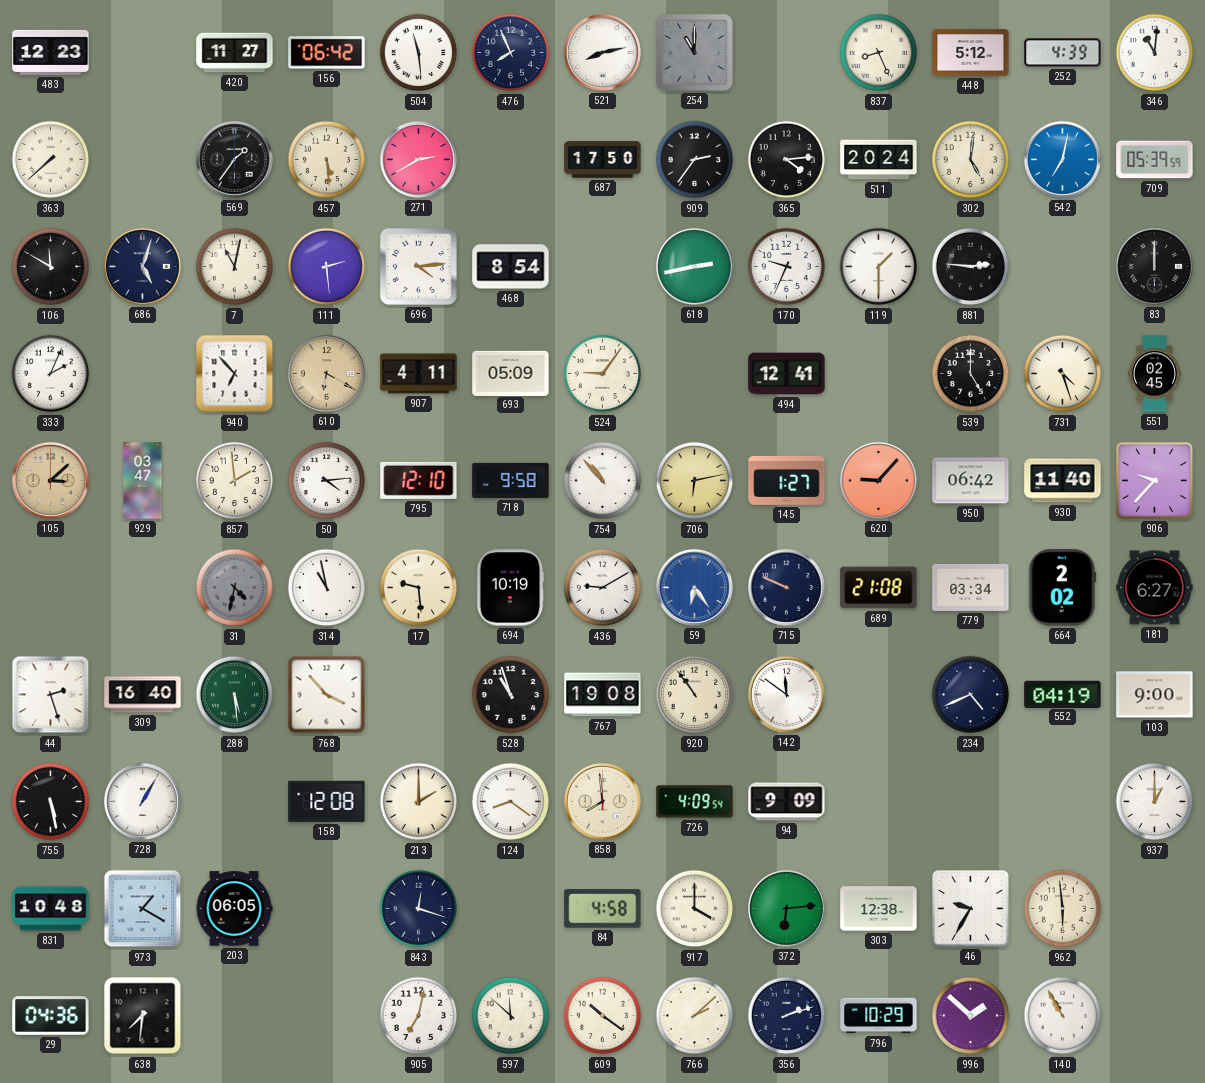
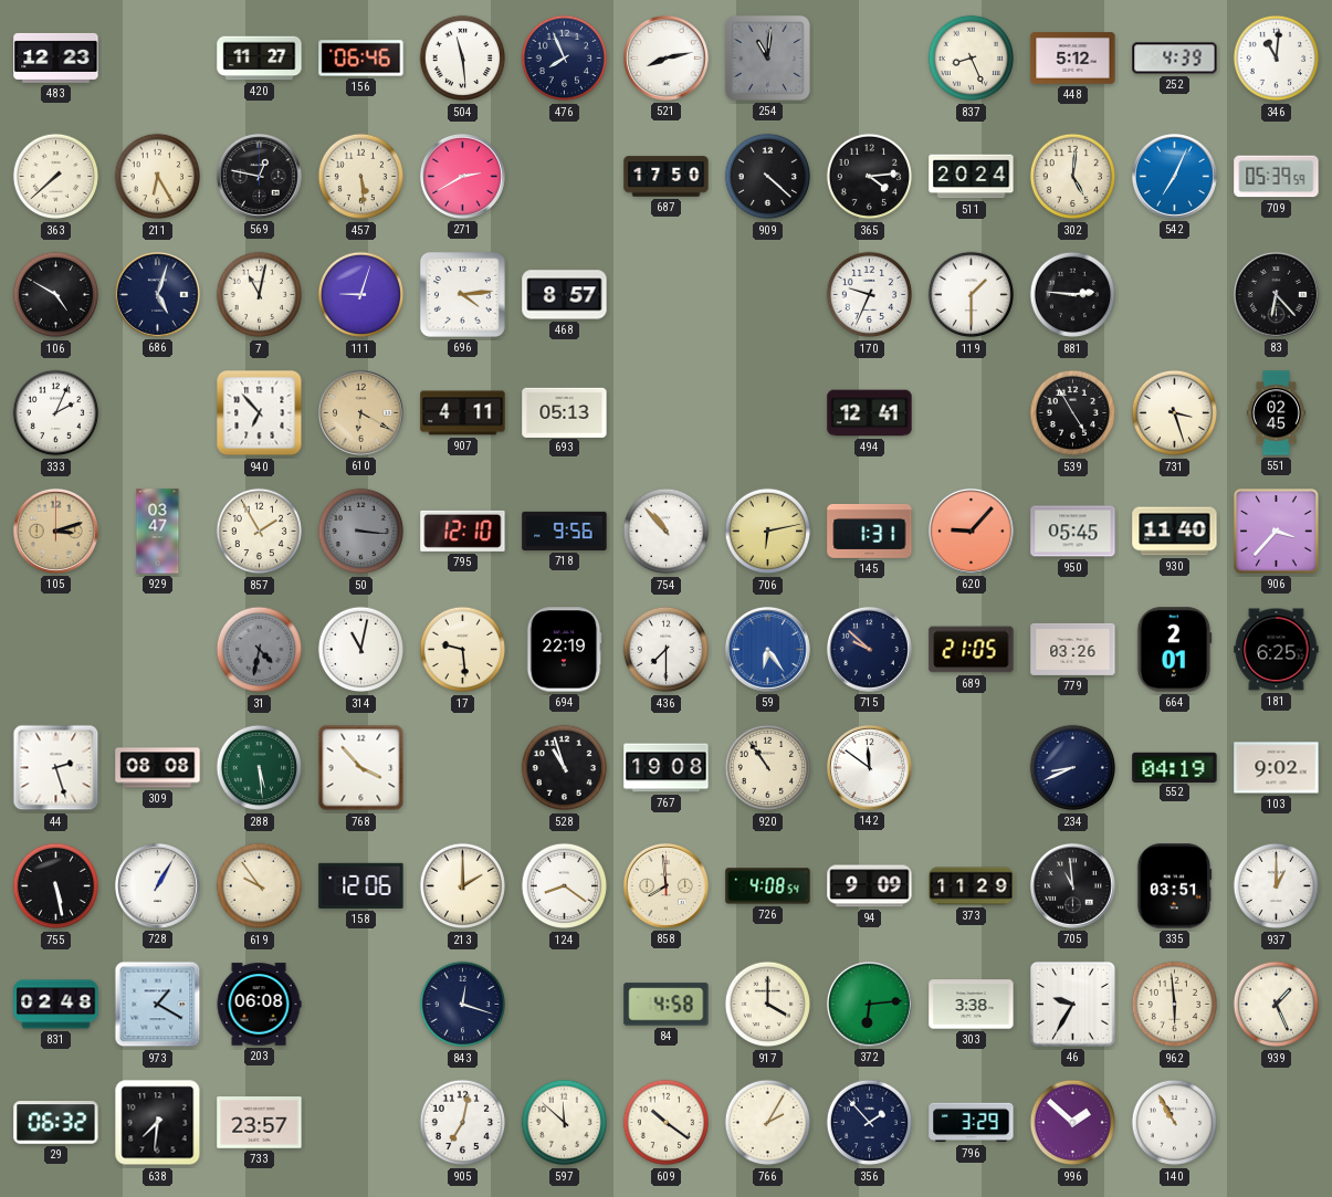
156: 06:42 -> 06:46
254: 11:00 -> 11:01
211: none -> 6:25
569: 1:36 -> 12:47
909: 2:36 -> 4:22
542: 7:02 -> 7:04
106: 11:50 -> 4:50
111: 2:29 -> 9:03
468: 8:54 -> 8:57
618: 2:43 -> none
83: 12:00 -> 6:23
693: 05:09 -> 05:13
524: 9:06 -> none
539: 5:00 -> 4:55
731: 4:27 -> 3:27
105: 3:08 -> 3:12
857: 1:59 -> 1:55
50: 4:14 -> 3:16
50 dial: white -> grey
718: 9:58 -> 9:56
145: 1:27 -> 1:31
950: 06:42 -> 05:45
906: 9:37 -> 3:37
314: 10:58 -> 11:02
694: 10:19 -> 22:19
436: 9:10 -> 7:30
715: 9:49 -> 9:52
689: 21:08 -> 21:05
779: 03:34 -> 03:26
664: 2:02 -> 2:01
181: 6:27 -> 6:25
309: 16:40 -> 08:08
234: 4:41 -> 8:41
103: 9:00 -> 9:02
619: none -> 9:54
158: 12:08 -> 12:06
726: 4:09 -> 4:08
373: none -> 11:29
705: none -> 10:59
335: none -> 03:51
831: 10:48 -> 02:48
203: 06:05 -> 06:08
303: 12:38 -> 3:38
939: none -> 1:26
29: 04:36 -> 06:32
733: none -> 23:57
766: 2:08 -> 2:05
356: 2:12 -> 1:53
796: 10:29 -> 3:29
